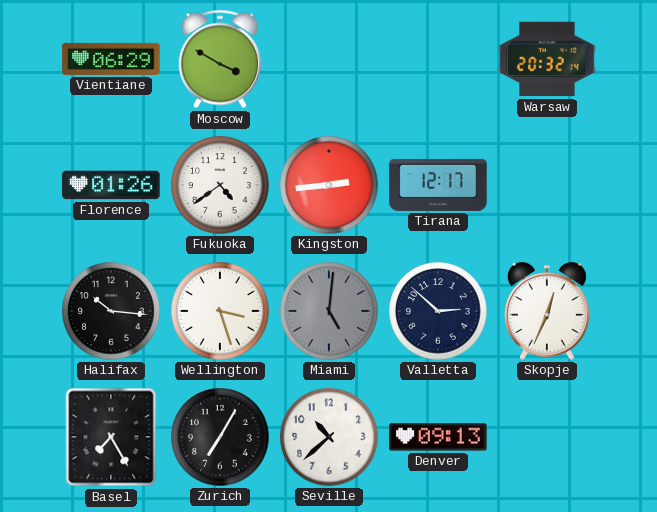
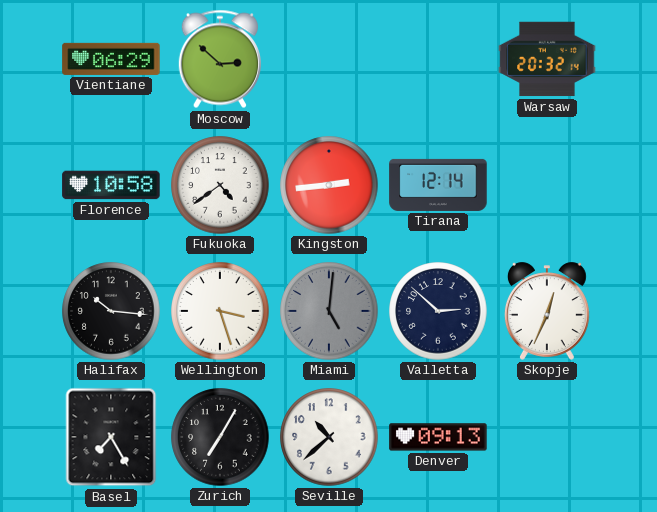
Moscow: 3:50 -> 2:52
Florence: 01:26 -> 10:58
Tirana: 12:17 -> 12:14
